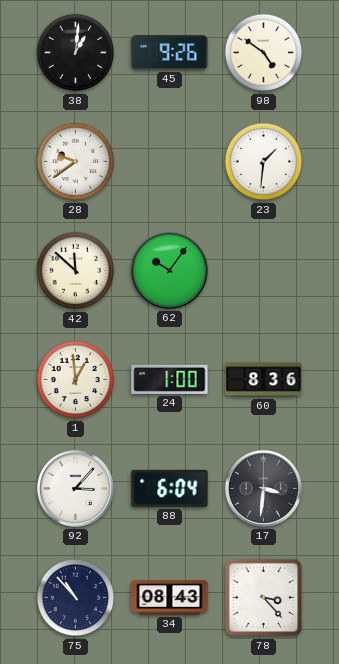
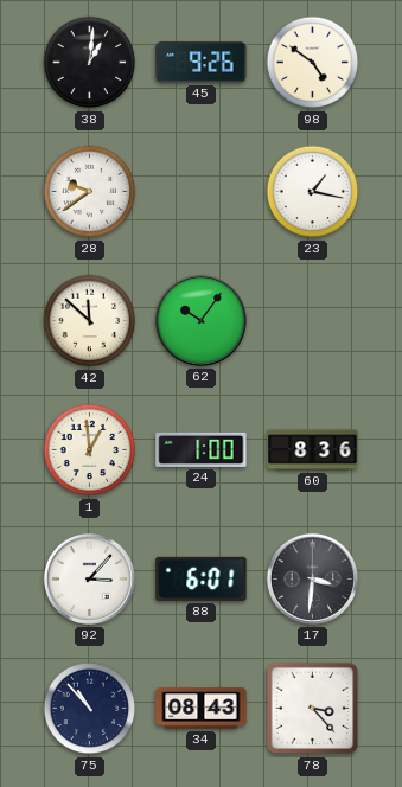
23: 1:31 -> 1:17
88: 6:04 -> 6:01
